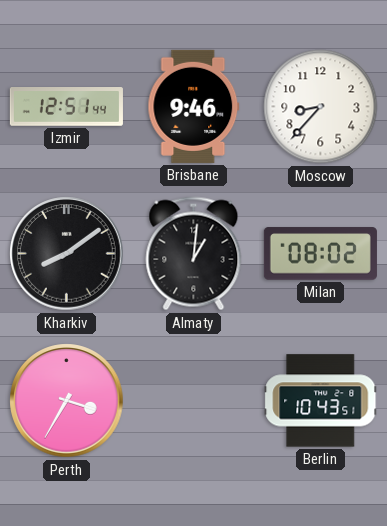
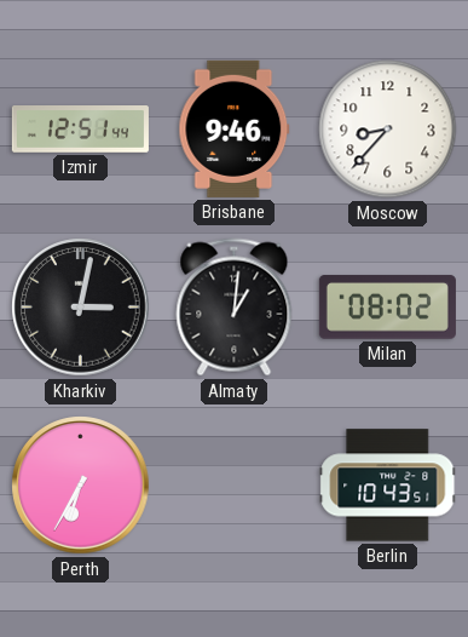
Kharkiv: 8:09 -> 3:02
Perth: 3:35 -> 6:35
